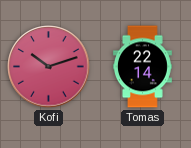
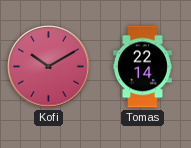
Kofi: 10:12 -> 10:10
